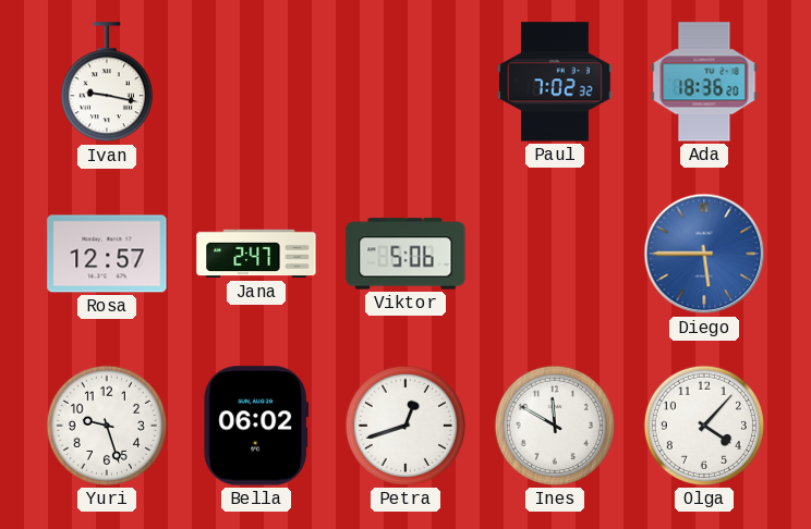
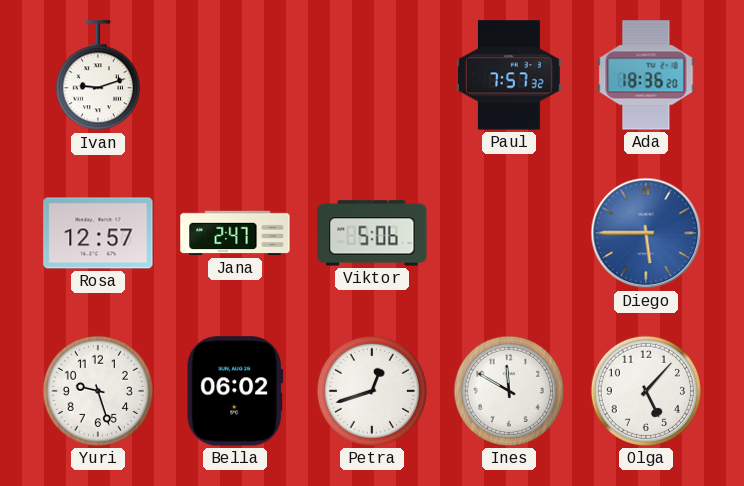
Ivan: 9:17 -> 9:12
Paul: 7:02 -> 7:57
Olga: 4:07 -> 5:07
